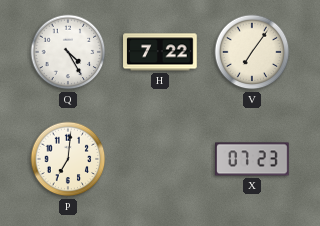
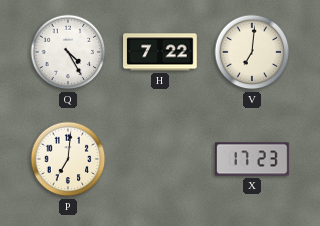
V: 7:06 -> 7:01
X: 07:23 -> 17:23
